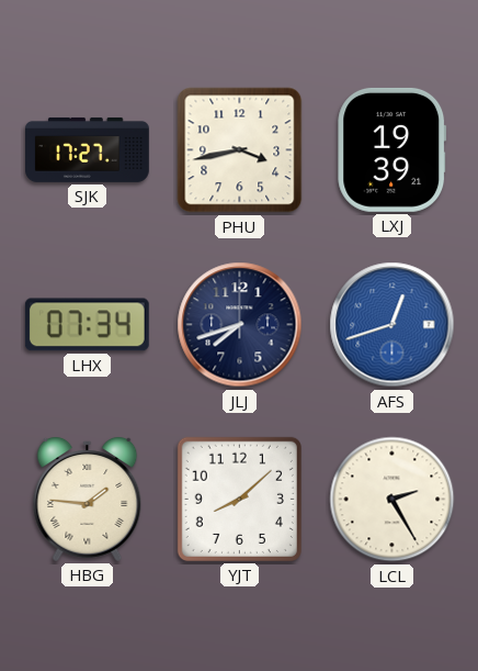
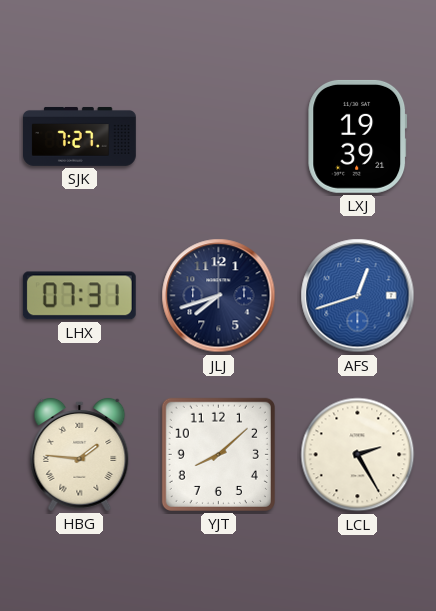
SJK: 17:27 -> 7:27
PHU: 3:43 -> none
LHX: 07:34 -> 07:31
